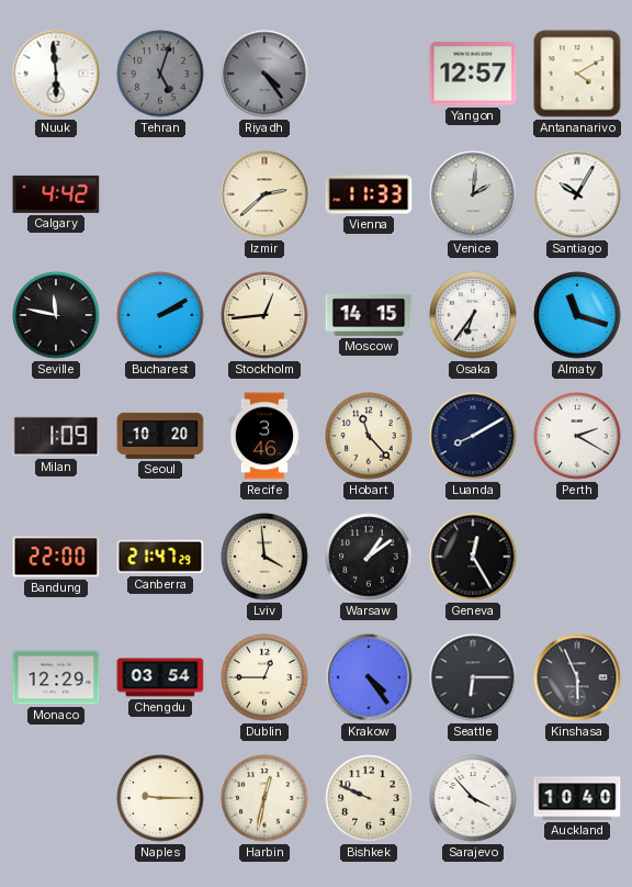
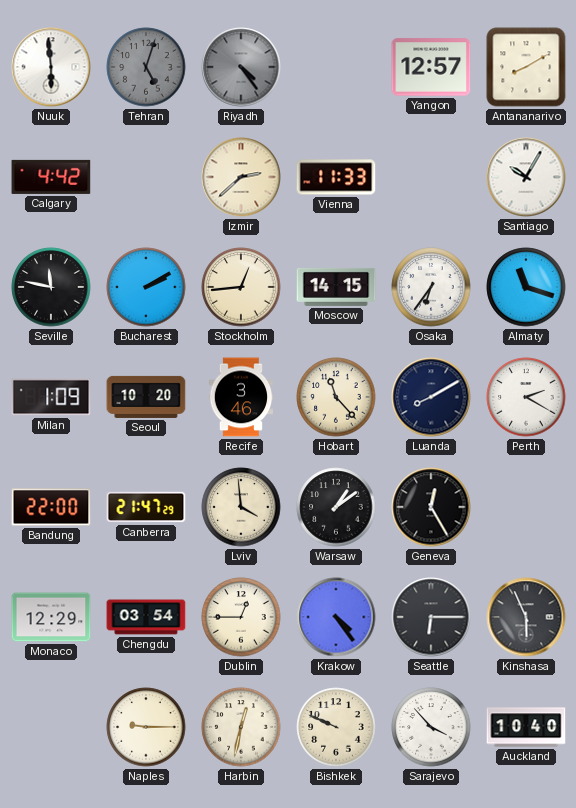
Antananarivo: 4:10 -> 8:10
Venice: 2:01 -> none
